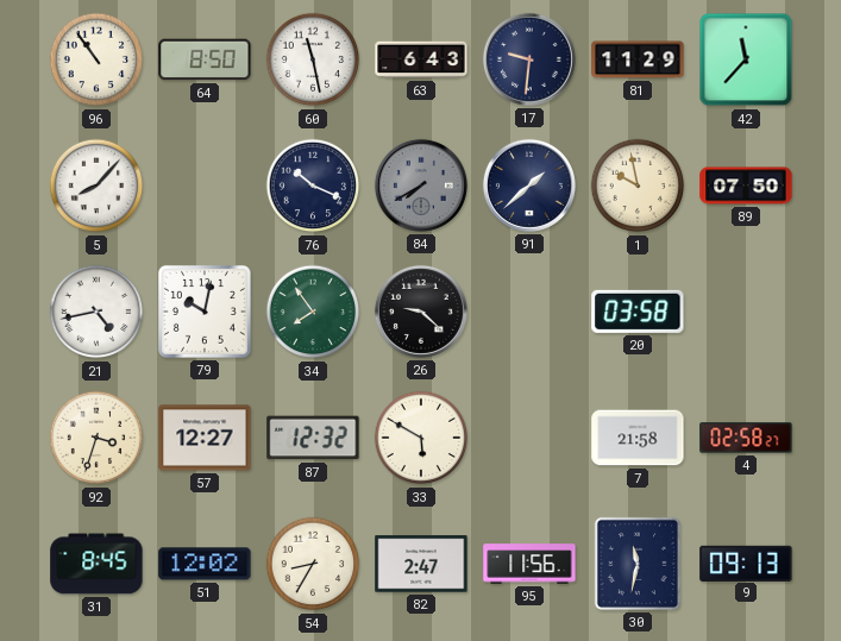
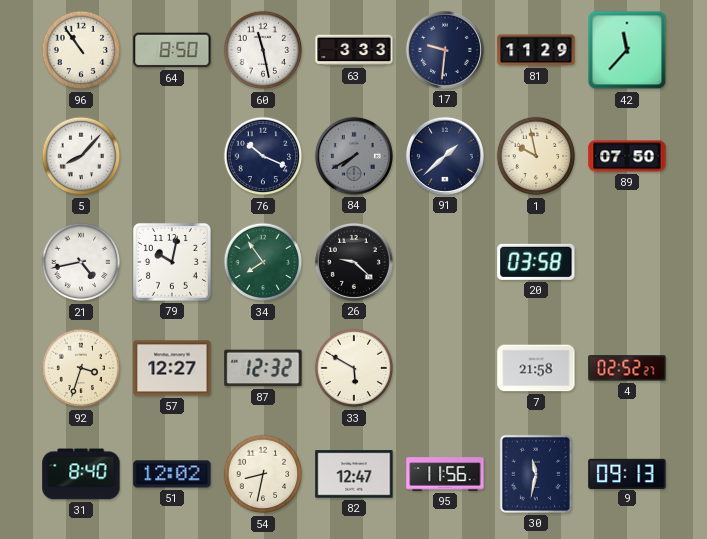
63: 6:43 -> 3:33
4: 02:58 -> 02:52
31: 8:45 -> 8:40
54: 8:35 -> 8:32
82: 2:47 -> 12:47
